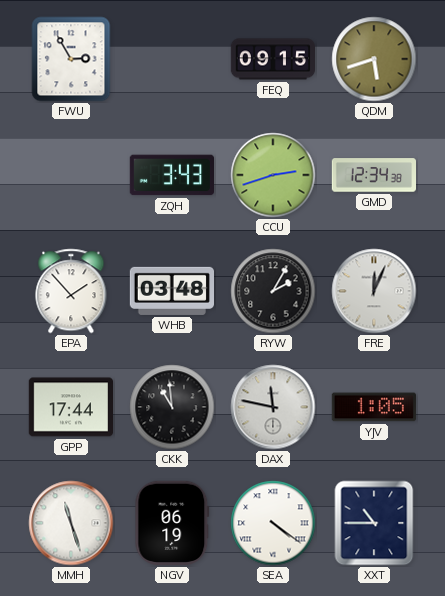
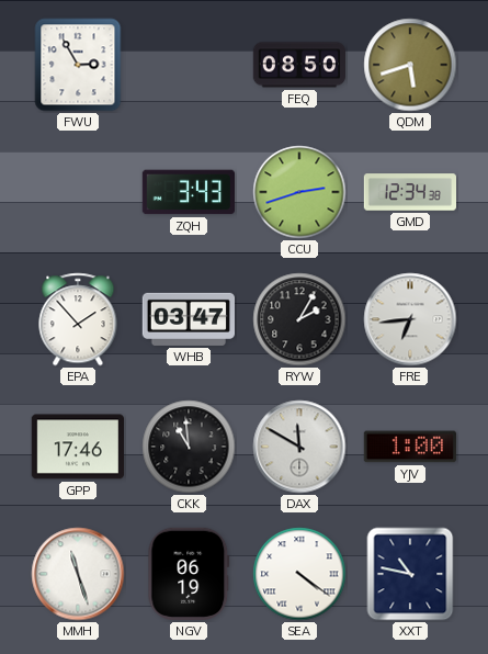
FEQ: 09:15 -> 08:50
WHB: 03:48 -> 03:47
FRE: 12:04 -> 6:44
GPP: 17:44 -> 17:46
DAX: 11:47 -> 11:50
YJV: 1:05 -> 1:00
XXT: 10:45 -> 10:47
